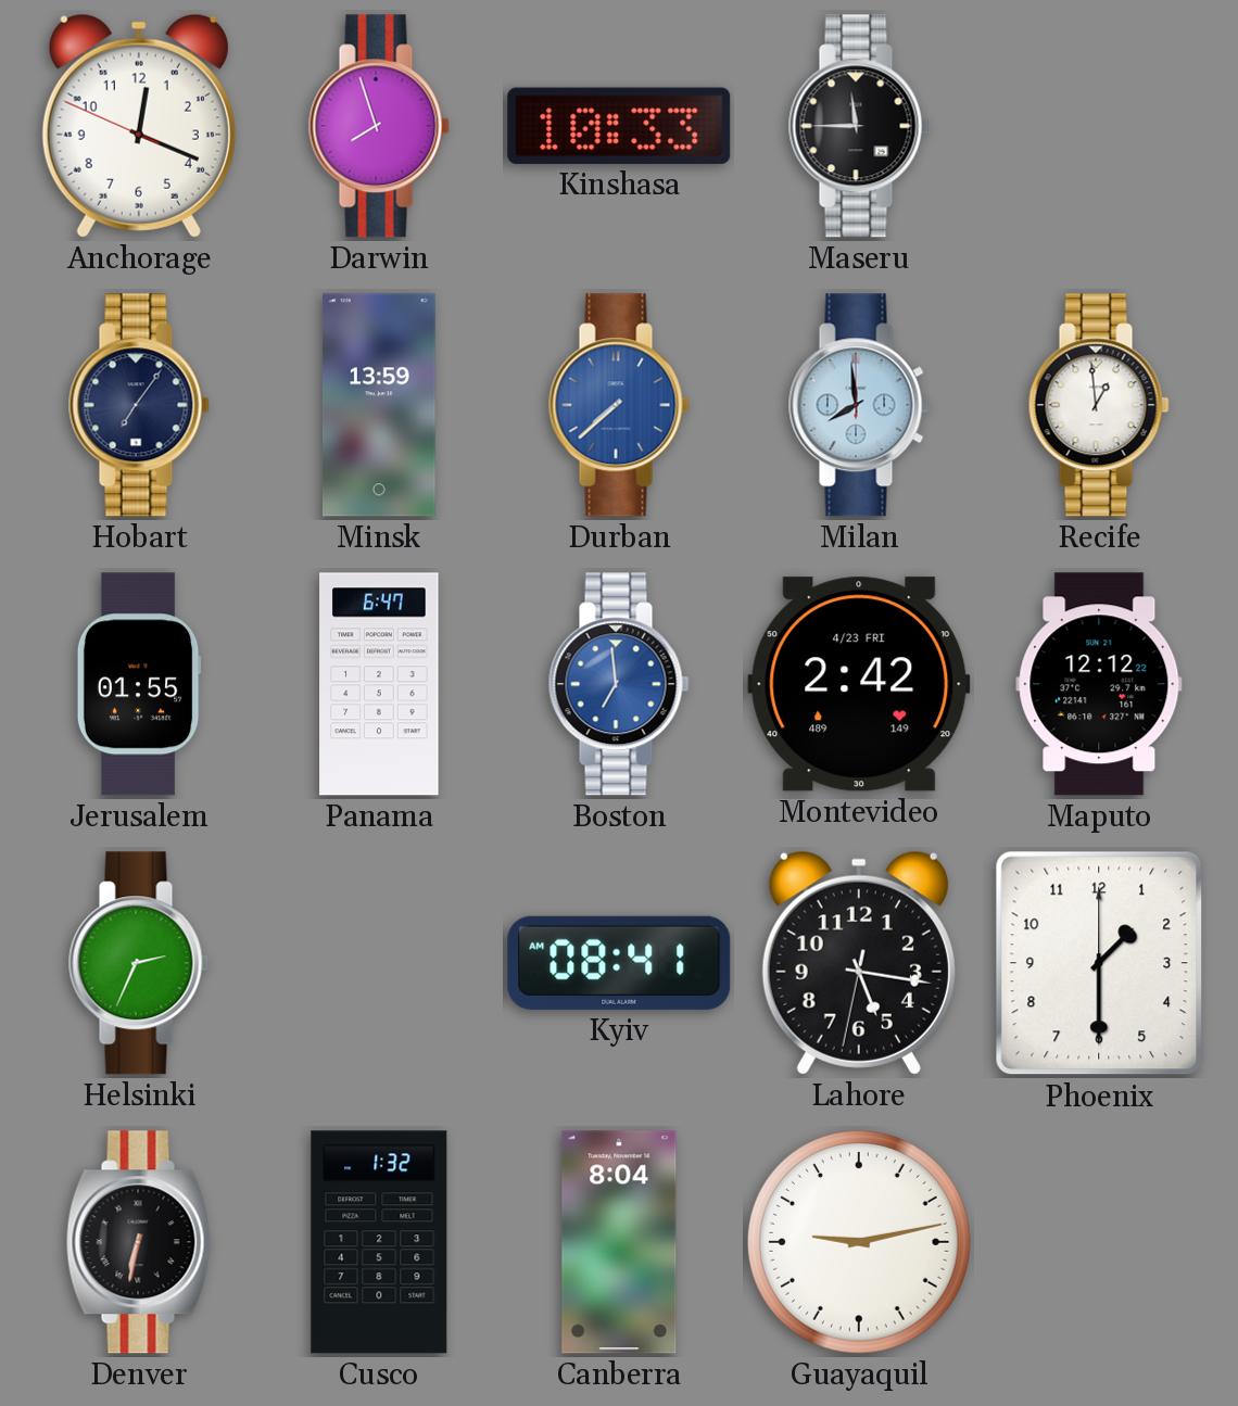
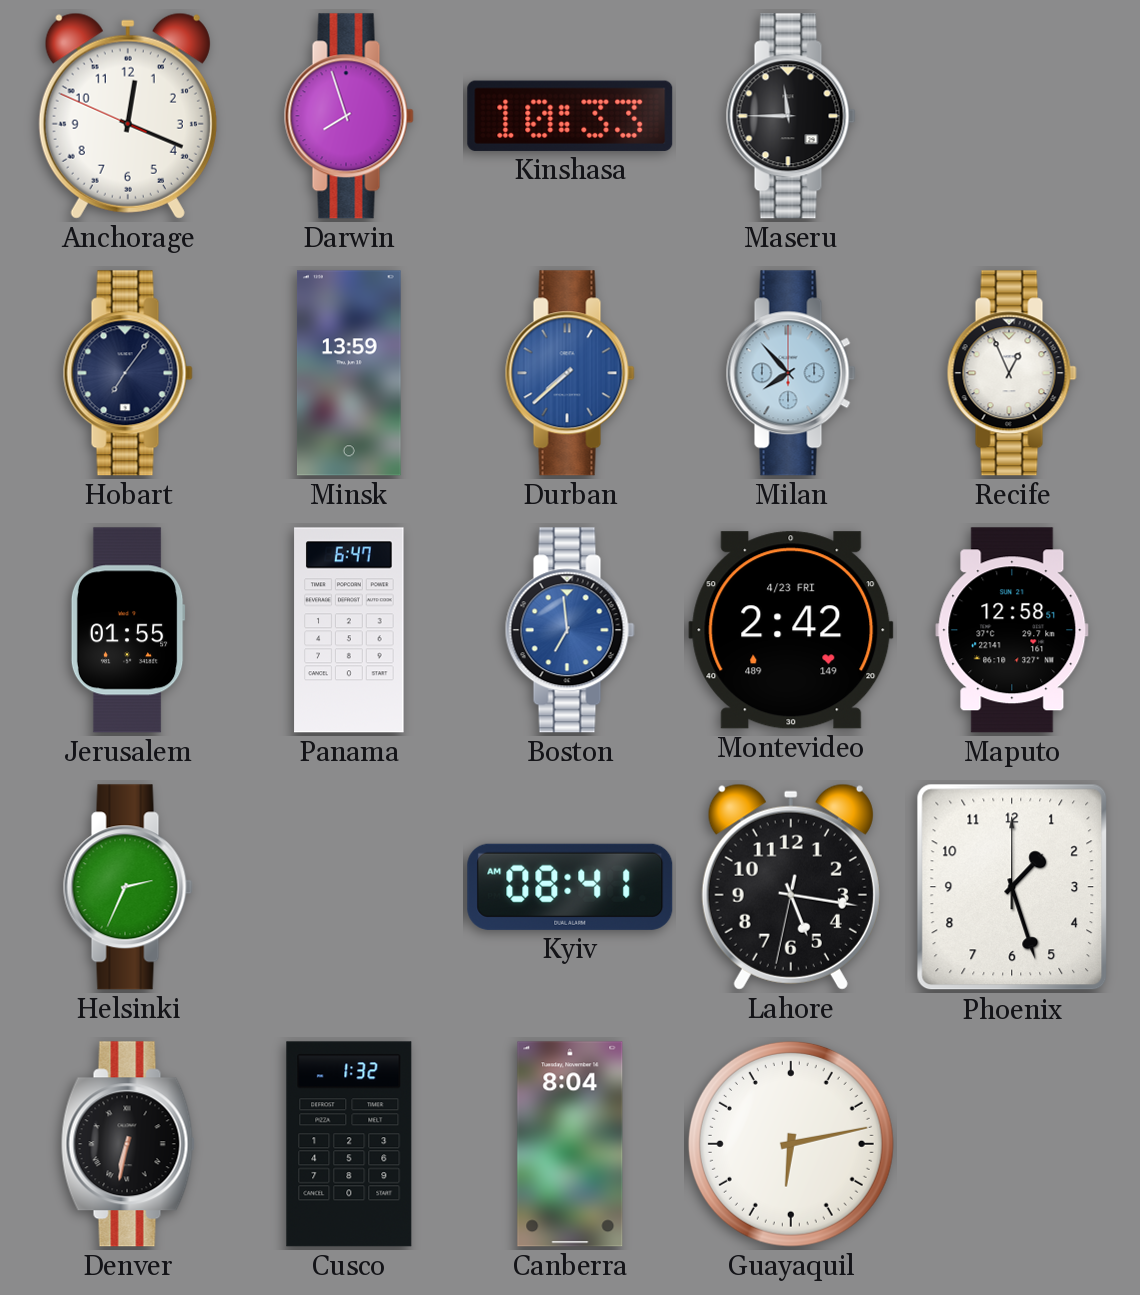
Milan: 7:59 -> 7:53
Recife: 12:59 -> 12:56
Maputo: 12:12 -> 12:58
Phoenix: 1:30 -> 1:27
Guayaquil: 9:13 -> 6:13
